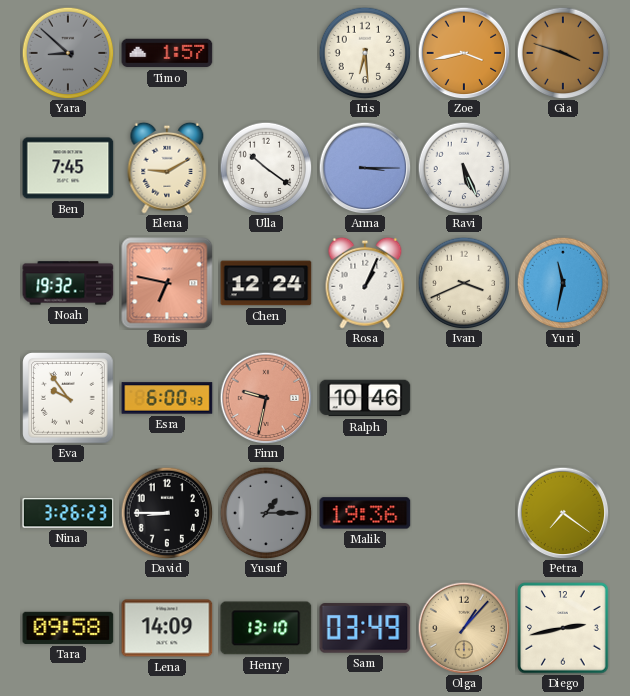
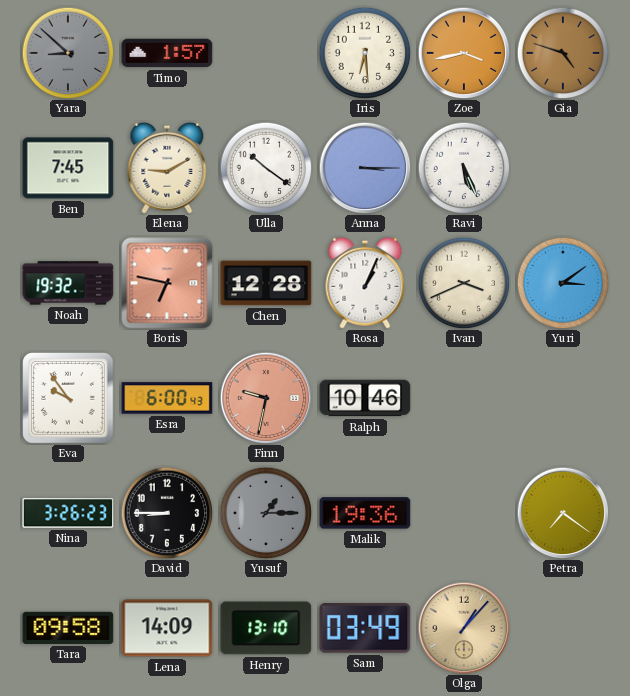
Gia: 3:48 -> 4:48
Chen: 12:24 -> 12:28
Yuri: 11:32 -> 3:09
Diego: 2:43 -> none
